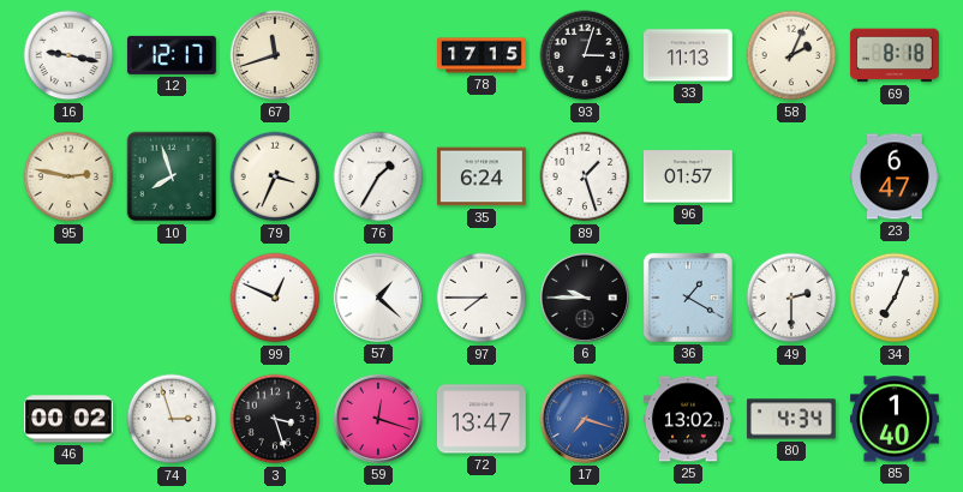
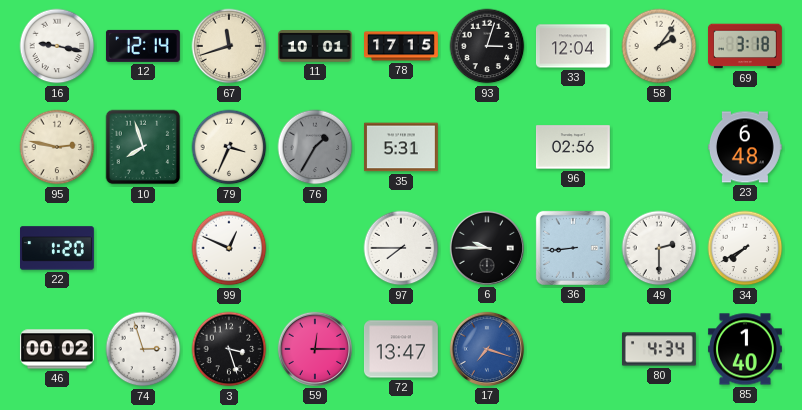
12: 12:17 -> 12:14
11: none -> 10:01
33: 11:13 -> 12:04
58: 2:04 -> 2:06
69: 8:18 -> 3:18
76 dial: white -> grey
35: 6:24 -> 5:31
89: 1:27 -> none
96: 01:57 -> 02:56
23: 6:47 -> 6:48
22: none -> 1:20
57: 1:22 -> none
36: 1:20 -> 8:44
34: 7:04 -> 7:40
59: 12:18 -> 12:15
25: 13:02 -> none
